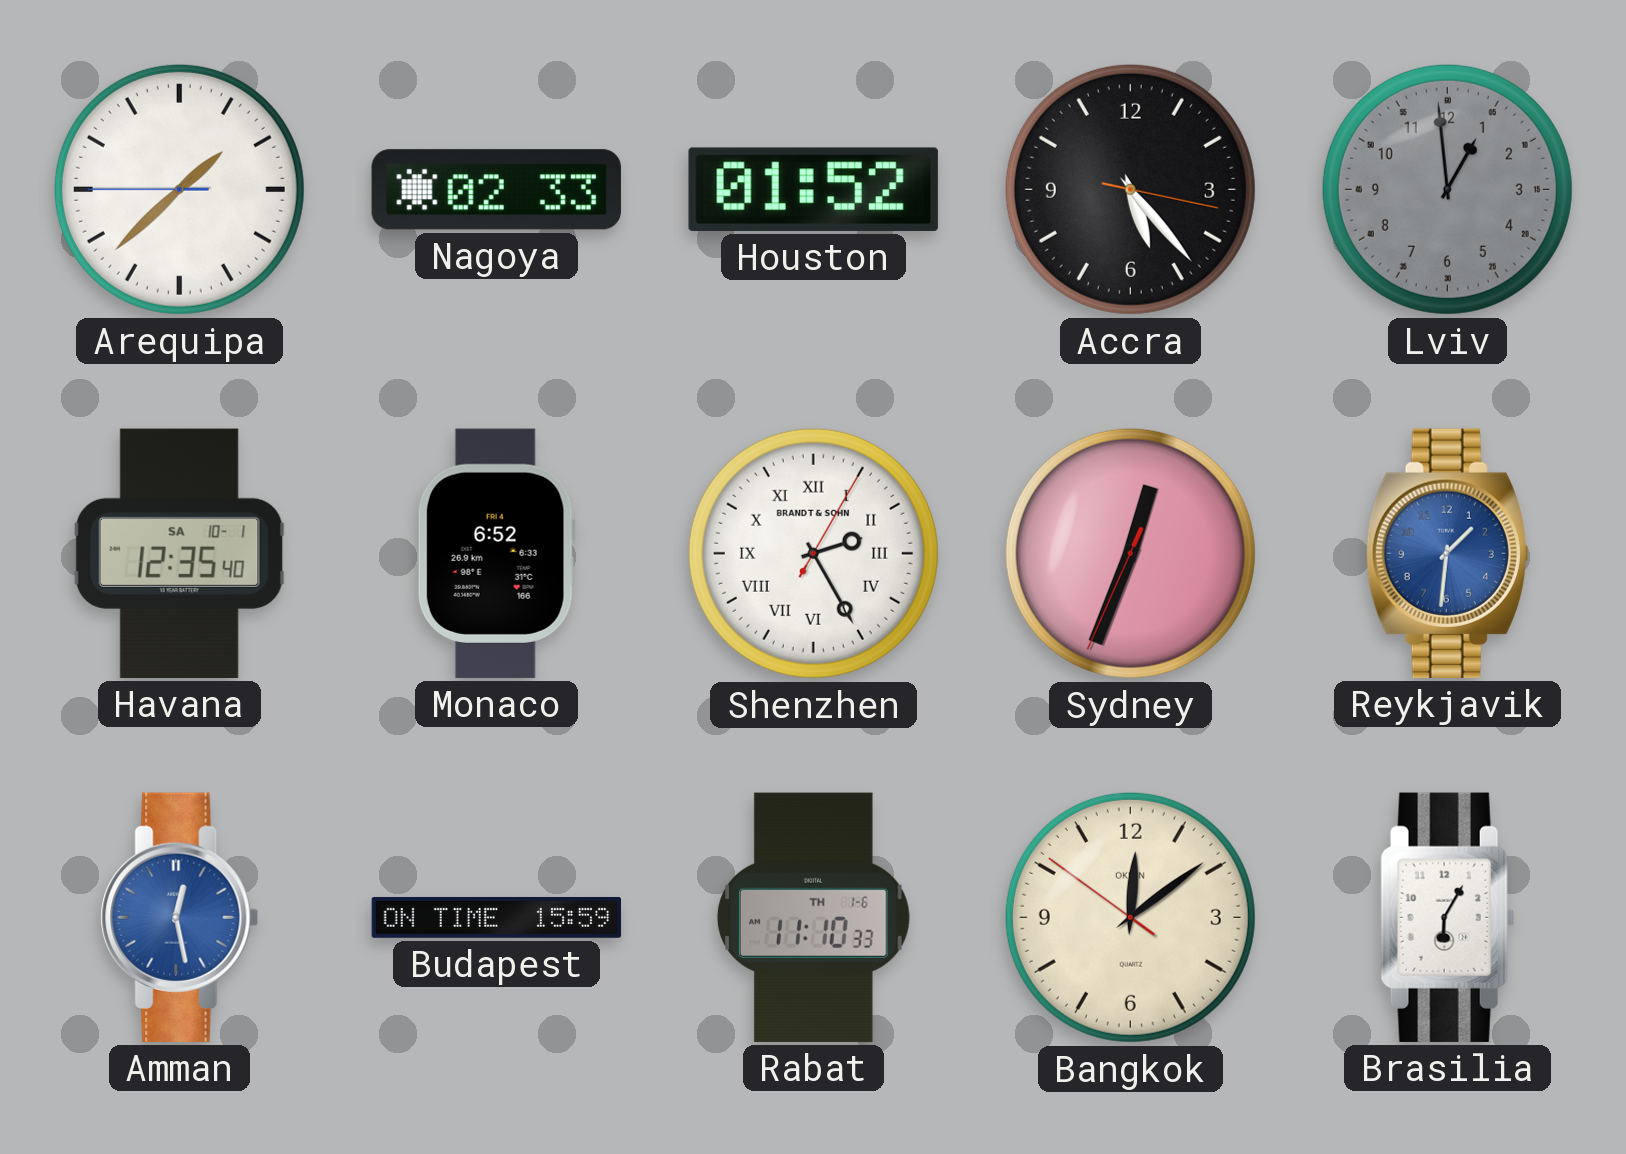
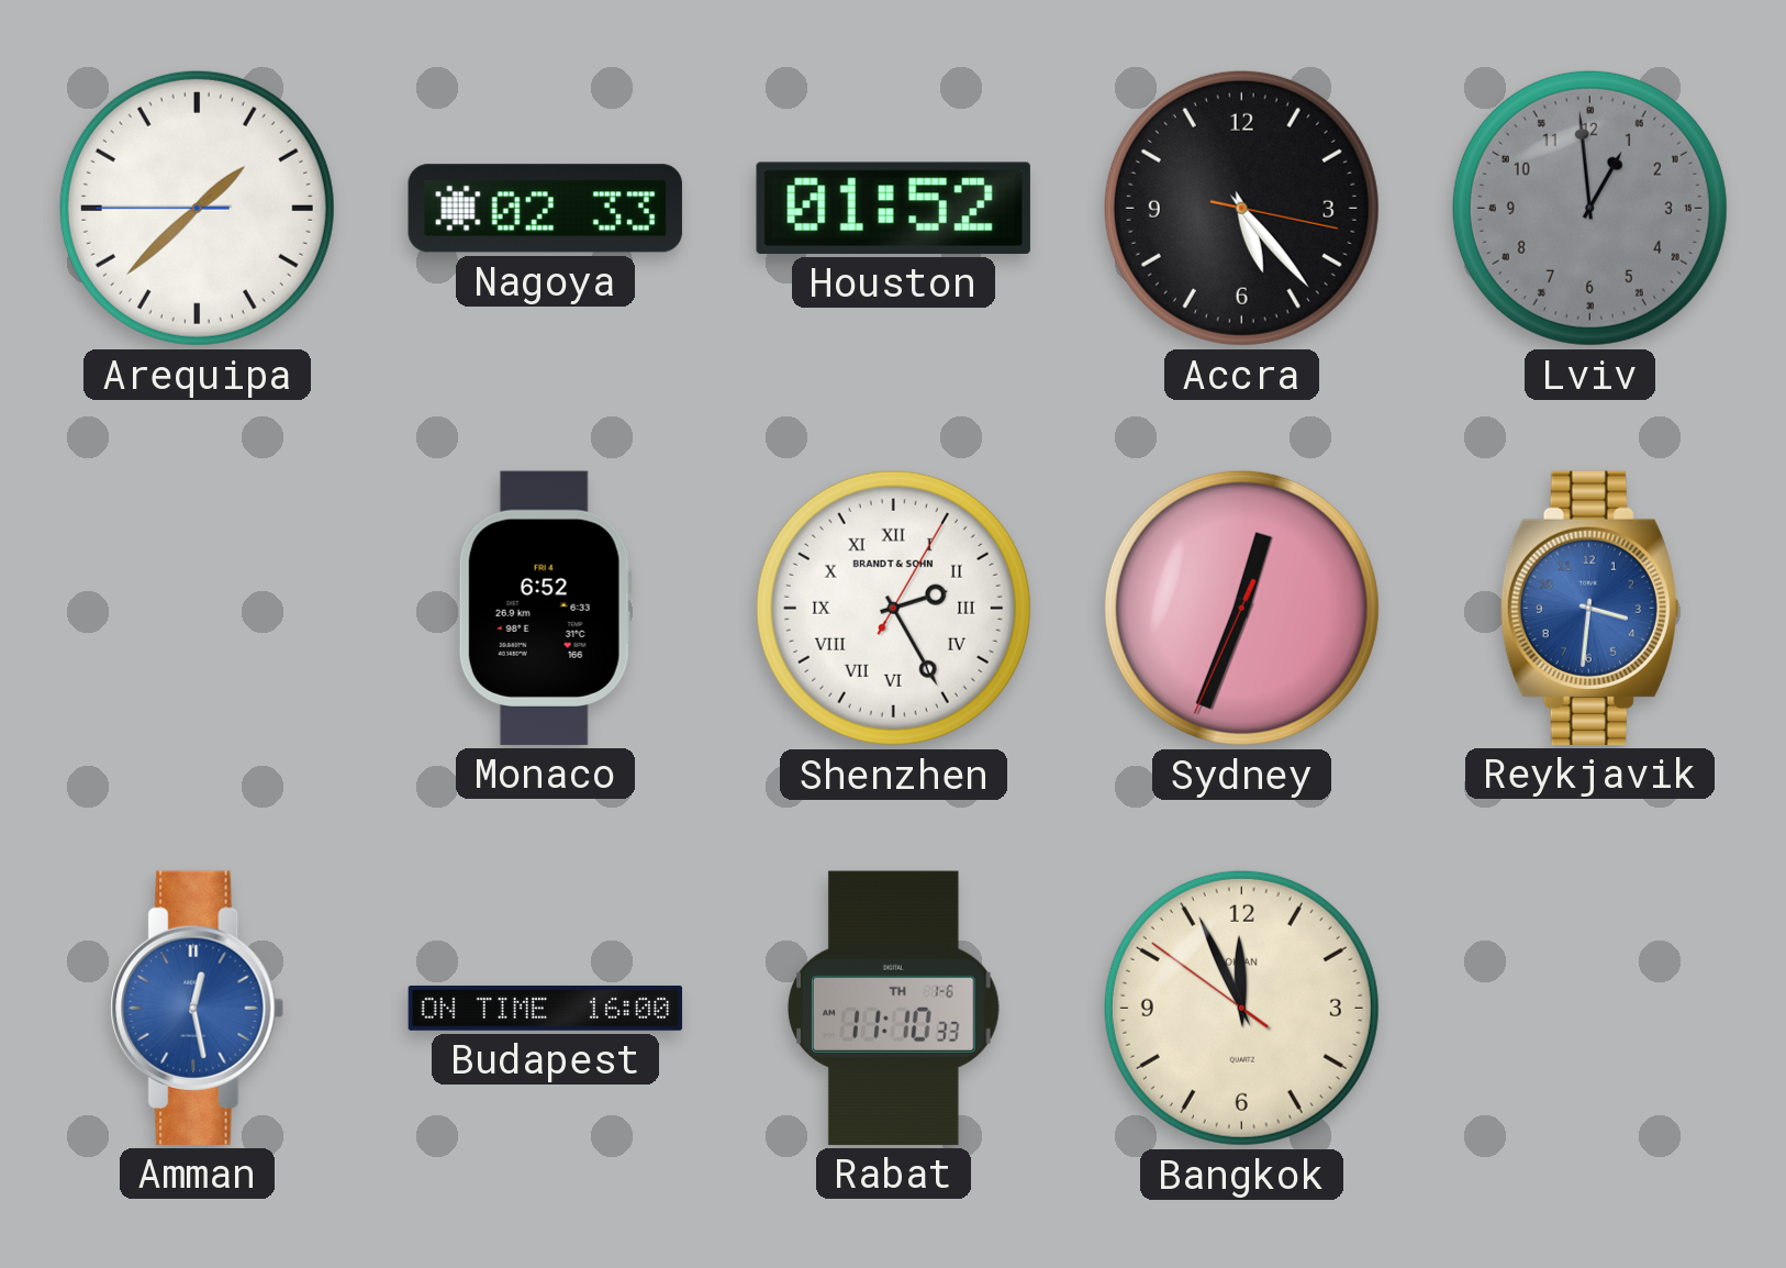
Havana: 12:35 -> none
Reykjavik: 1:31 -> 3:31
Budapest: 15:59 -> 16:00
Bangkok: 12:08 -> 11:55
Brasilia: 6:05 -> none
